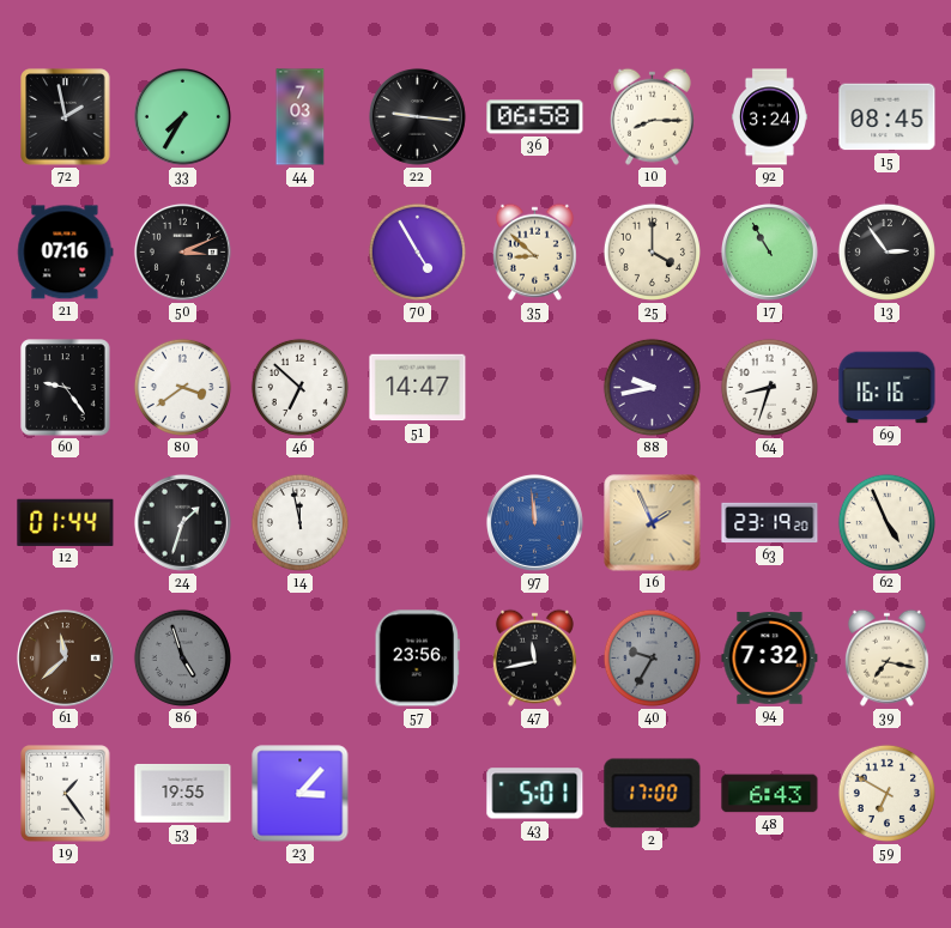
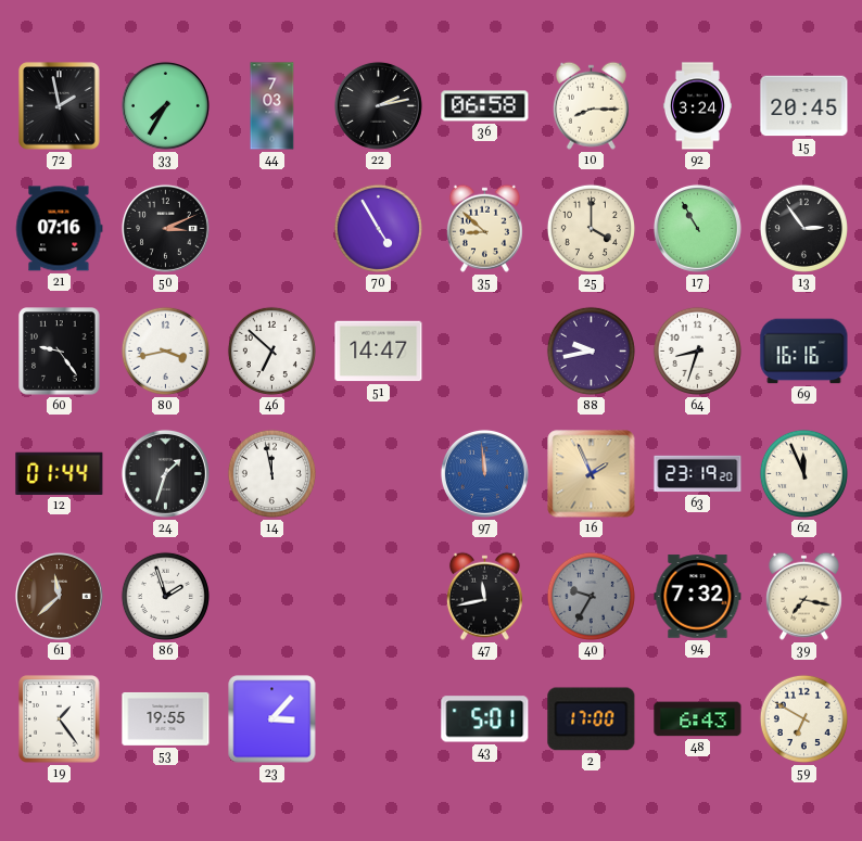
22: 9:16 -> 2:13
15: 08:45 -> 20:45
80: 3:39 -> 3:43
62: 4:56 -> 11:56
86: 4:57 -> 1:57
86 dial: grey -> white
57: 23:56 -> none
